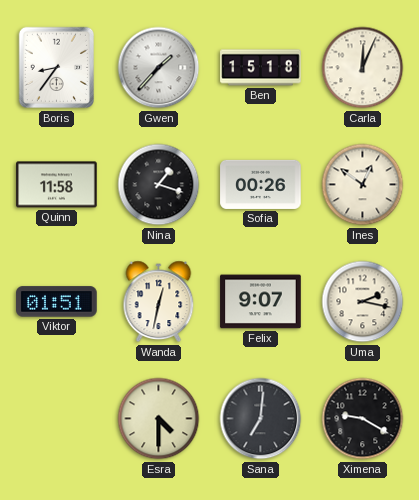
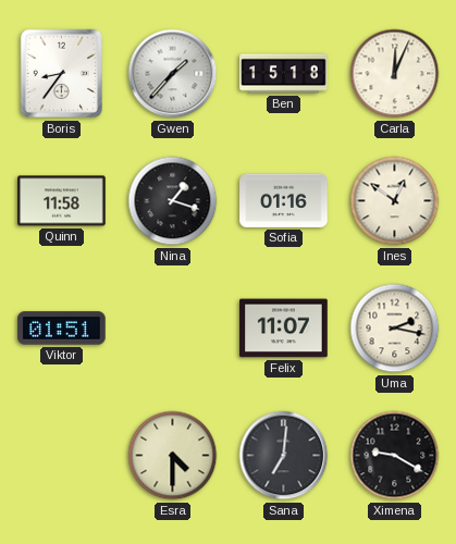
Sofia: 00:26 -> 01:16
Wanda: 12:32 -> none
Felix: 9:07 -> 11:07
